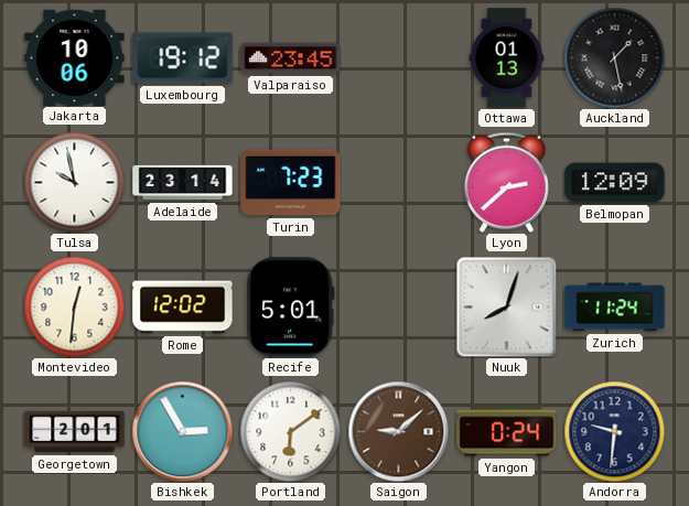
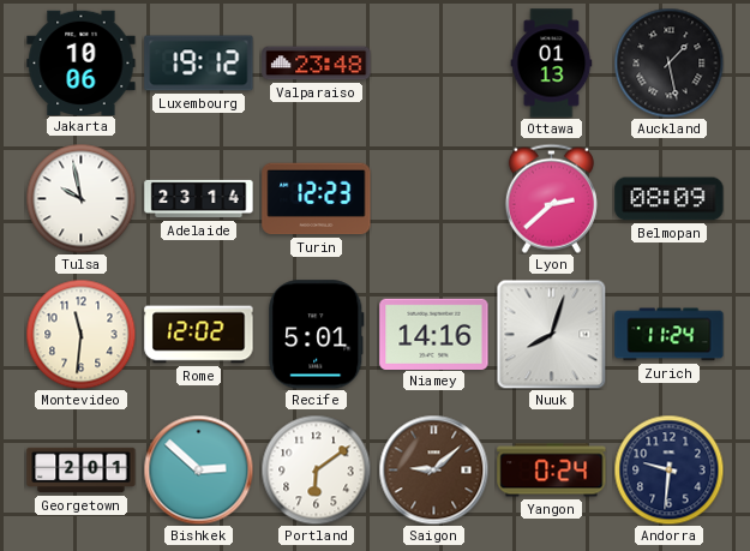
Valparaiso: 23:45 -> 23:48
Turin: 7:23 -> 12:23
Belmopan: 12:09 -> 08:09
Montevideo: 12:31 -> 11:31
Niamey: none -> 14:16
Bishkek: 2:55 -> 2:52
